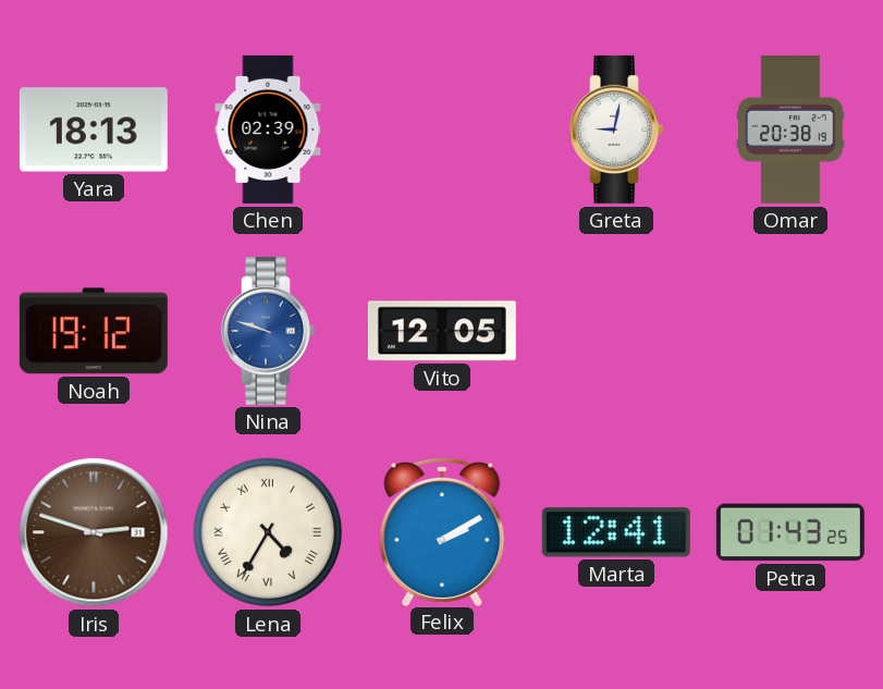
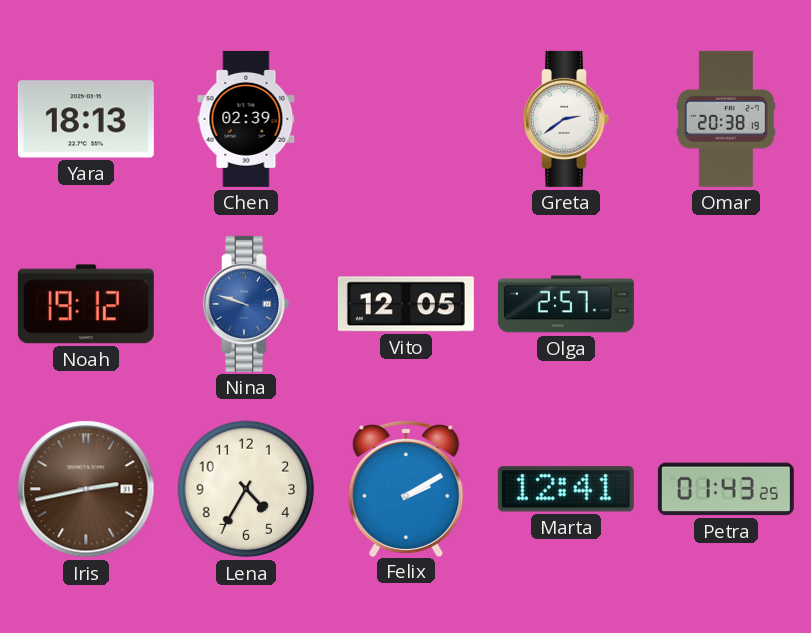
Greta: 9:02 -> 2:39
Olga: none -> 2:57
Iris: 2:48 -> 2:43
Lena numerals: Roman -> Arabic
